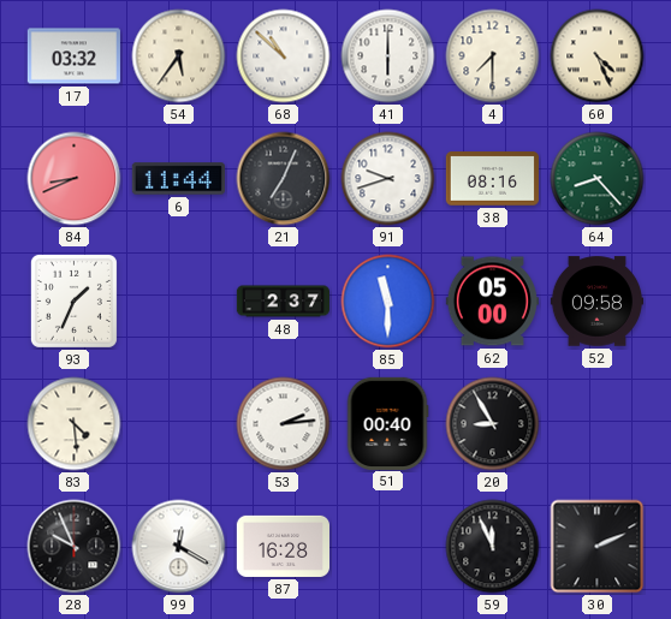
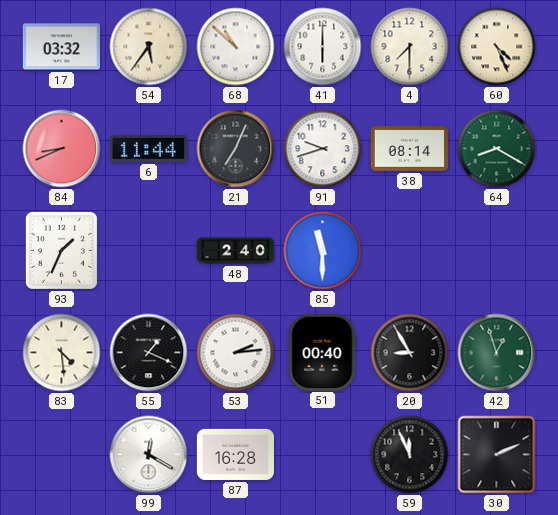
38: 08:16 -> 08:14
64: 8:23 -> 8:20
48: 2:37 -> 2:40
62: 05:00 -> none
52: 09:58 -> none
55: none -> 1:19
42: none -> 12:57
28: 9:56 -> none
